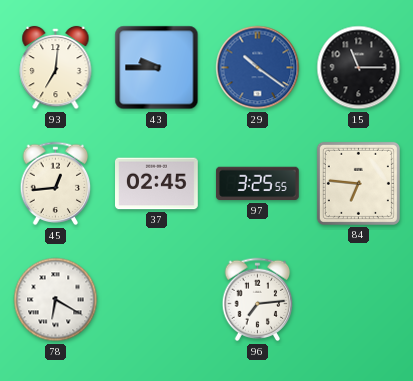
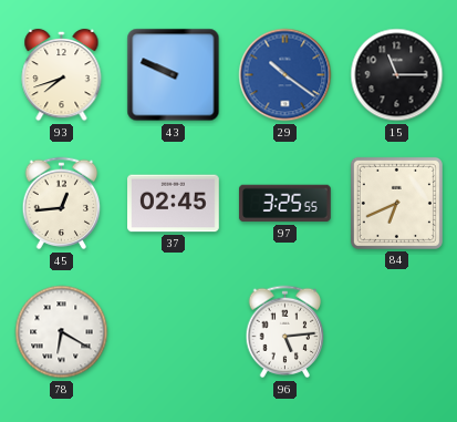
93: 7:01 -> 7:42
43: 9:45 -> 9:49
84: 6:46 -> 6:41
96: 7:14 -> 5:14
